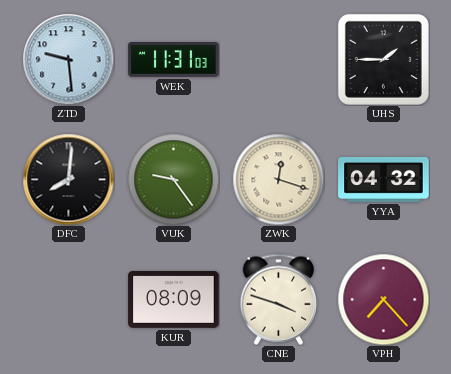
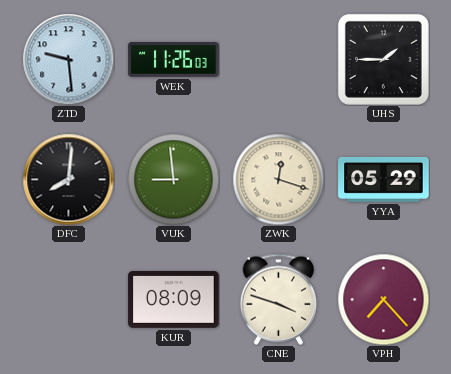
WEK: 11:31 -> 11:26
VUK: 9:24 -> 8:59
YYA: 04:32 -> 05:29
